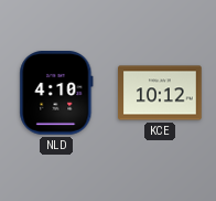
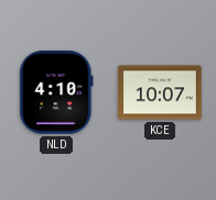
KCE: 10:12 -> 10:07
